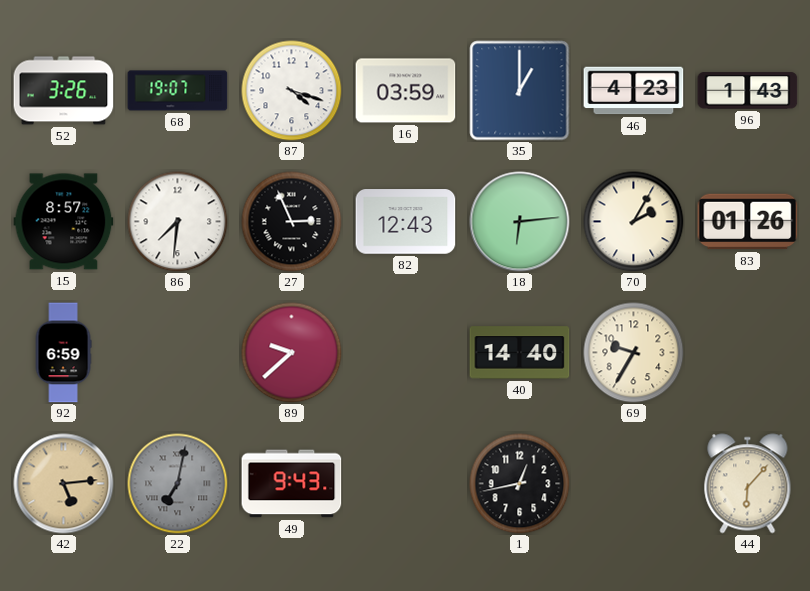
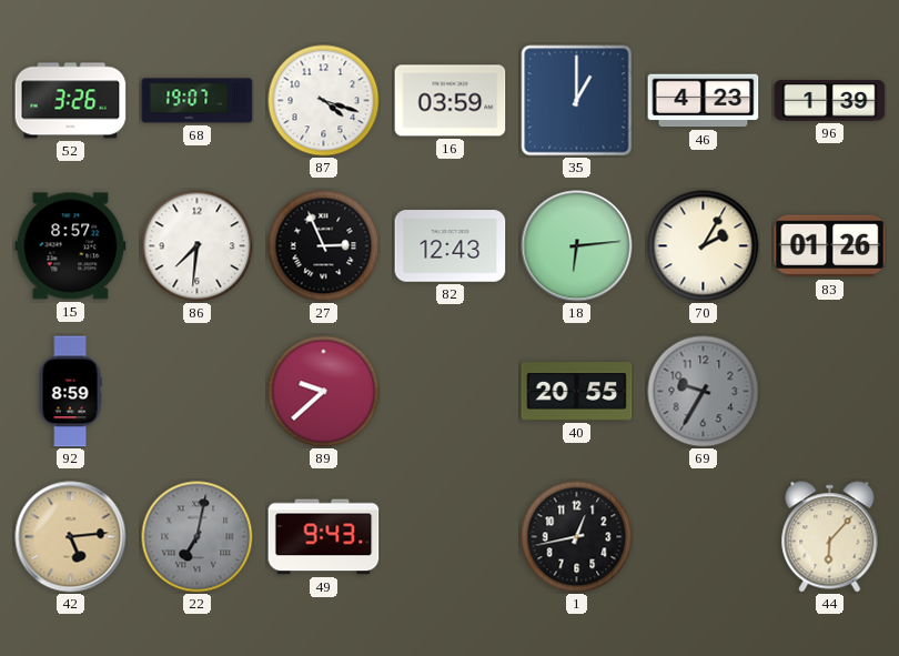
96: 1:43 -> 1:39
92: 6:59 -> 8:59
40: 14:40 -> 20:55
69 dial: cream -> grey
